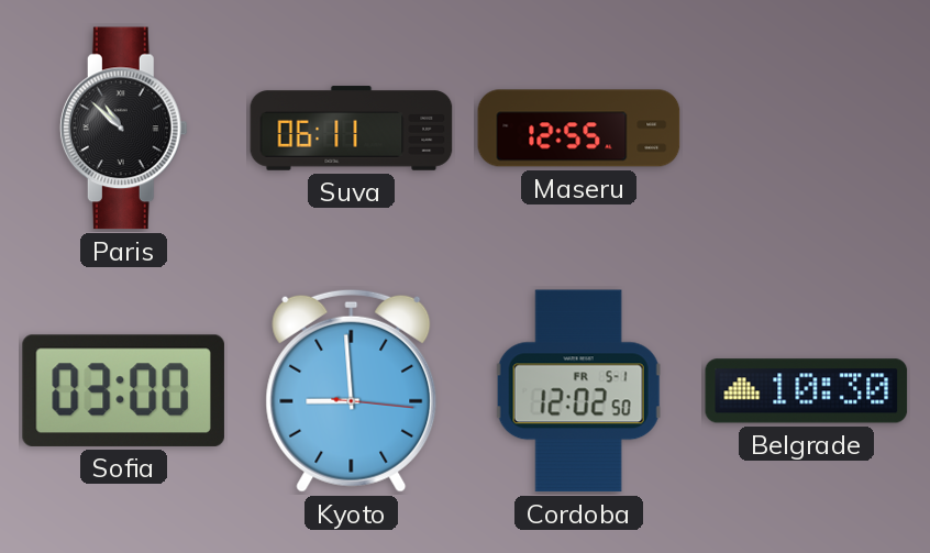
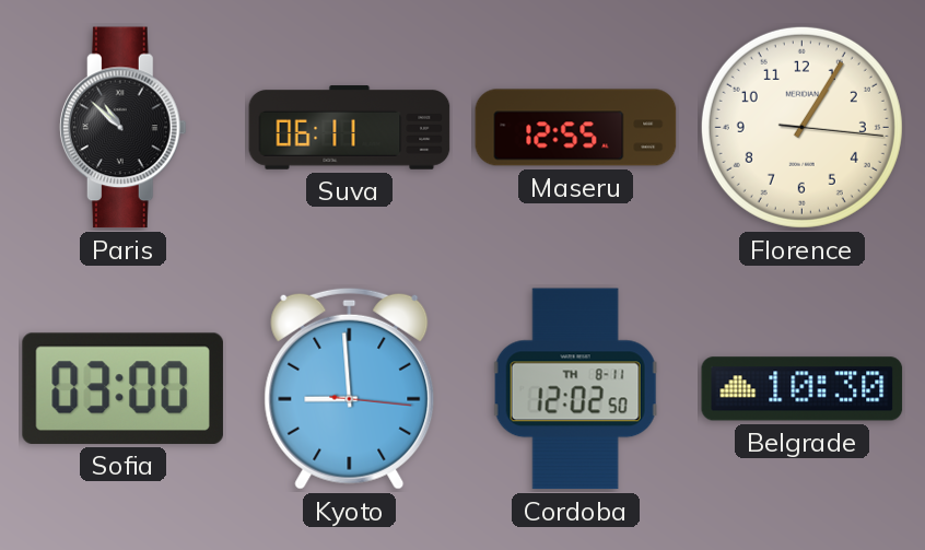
Florence: none -> 1:05
Cordoba date: FR 5-1 -> TH 8-11
